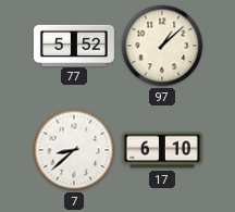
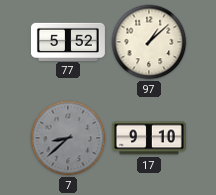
7 dial: white -> grey
17: 6:10 -> 9:10
